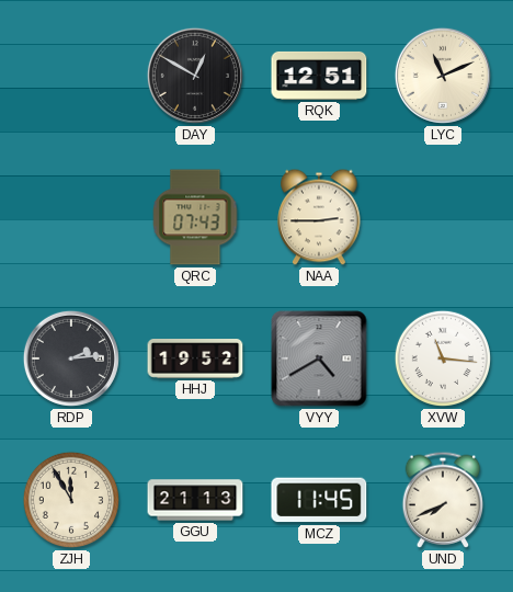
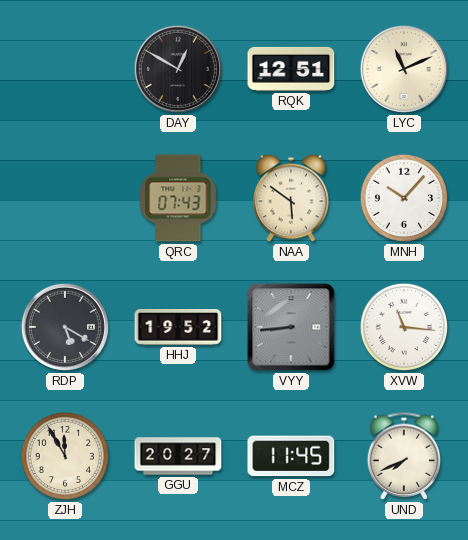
NAA: 2:45 -> 5:51
MNH: none -> 10:07
RDP: 2:14 -> 5:20
VYY: 4:40 -> 8:44
GGU: 21:13 -> 20:27
